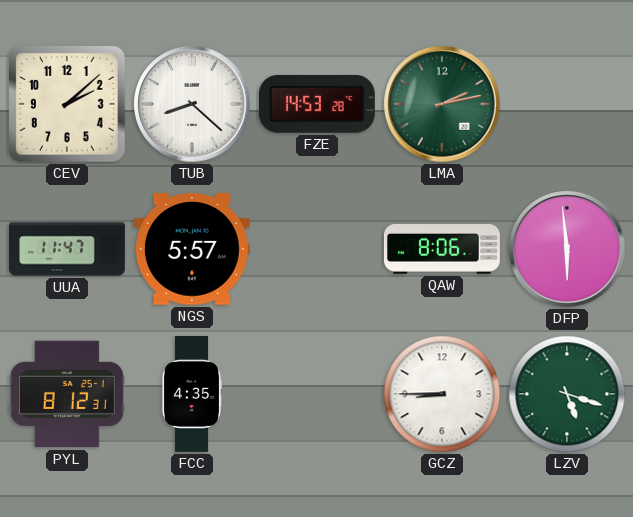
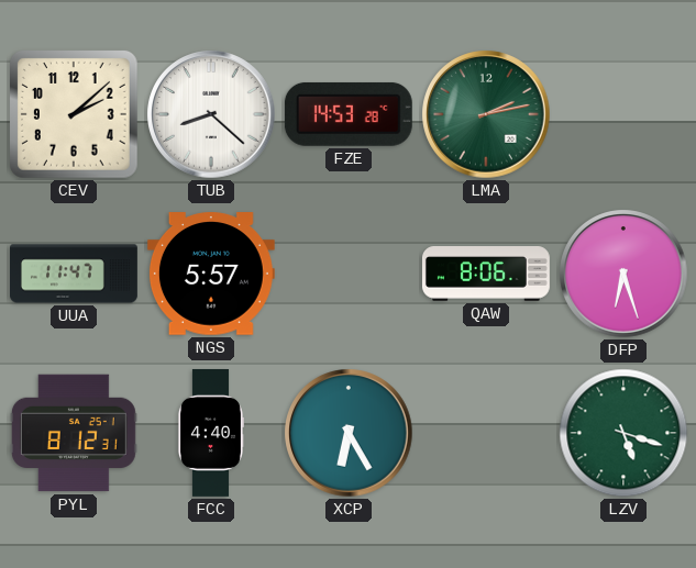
DFP: 5:59 -> 6:27
FCC: 4:35 -> 4:40
XCP: none -> 6:25
GCZ: 8:45 -> none
